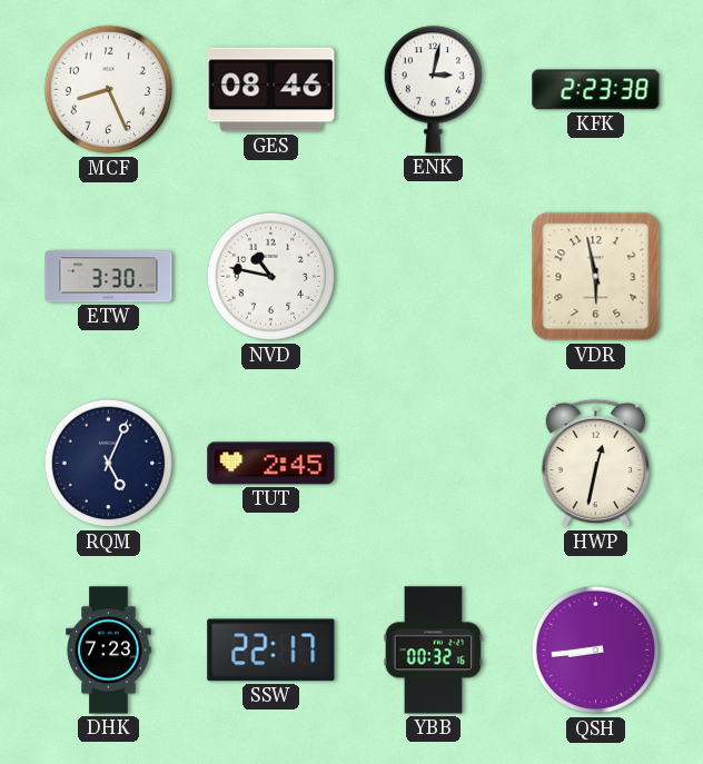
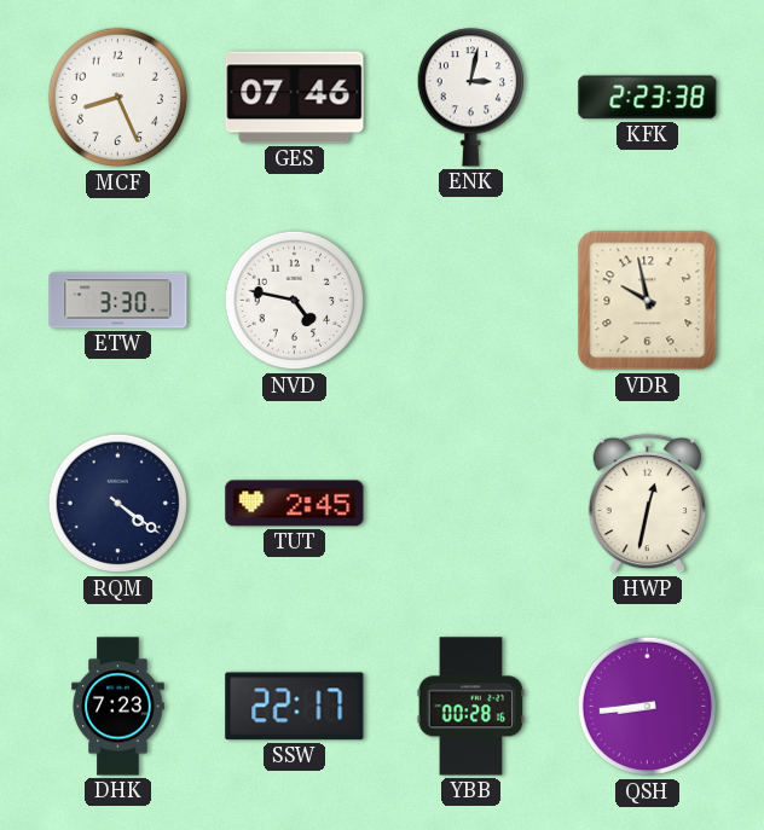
GES: 08:46 -> 07:46
NVD: 10:47 -> 4:47
VDR: 5:58 -> 9:58
RQM: 5:04 -> 4:21
YBB: 00:32 -> 00:28
